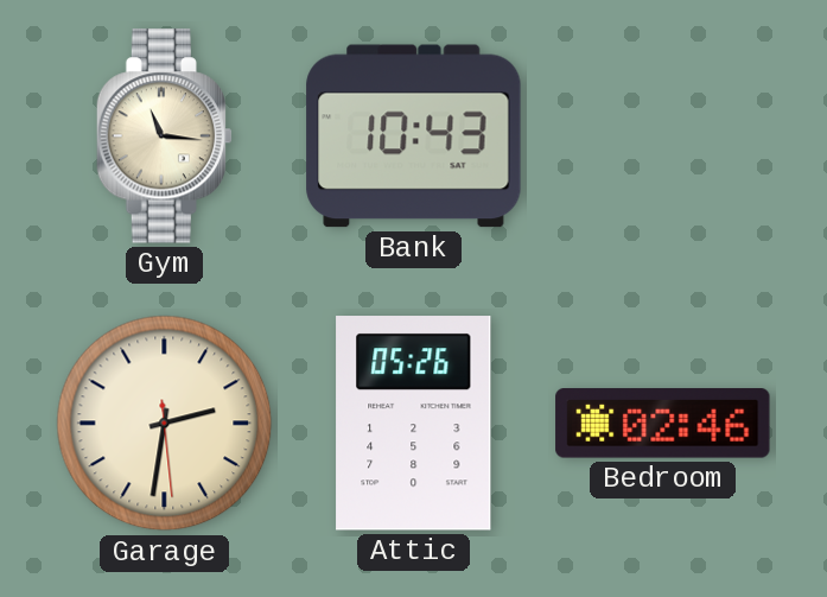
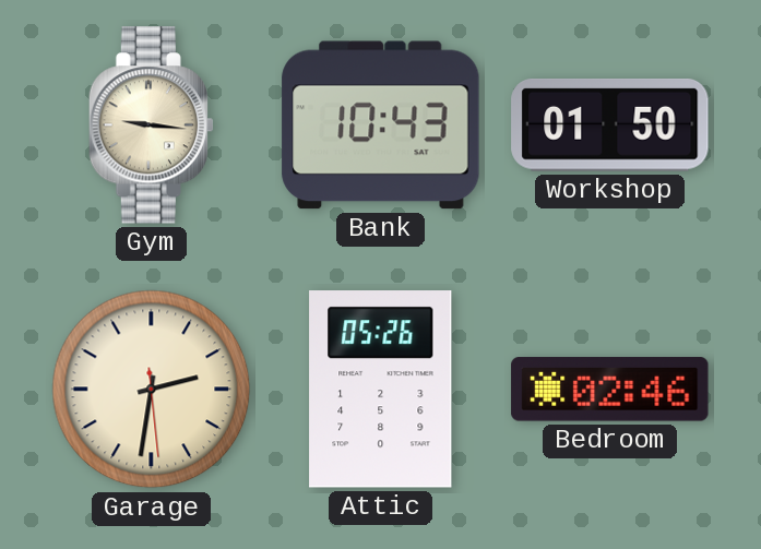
Gym: 11:16 -> 9:16
Workshop: none -> 01:50
